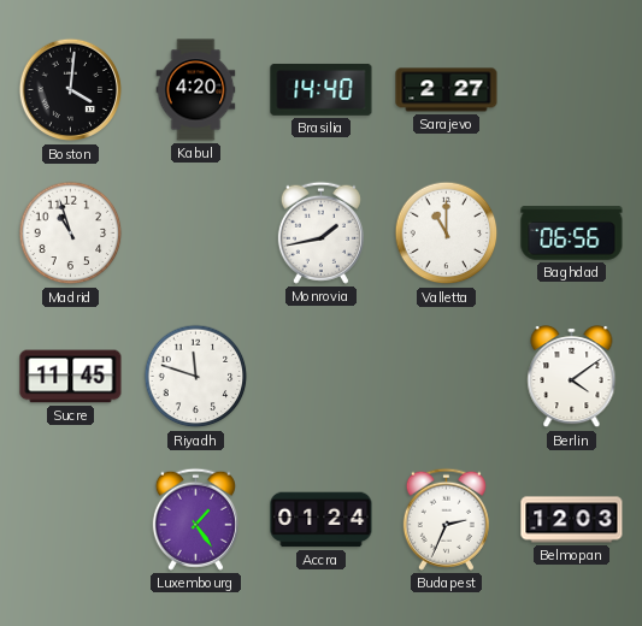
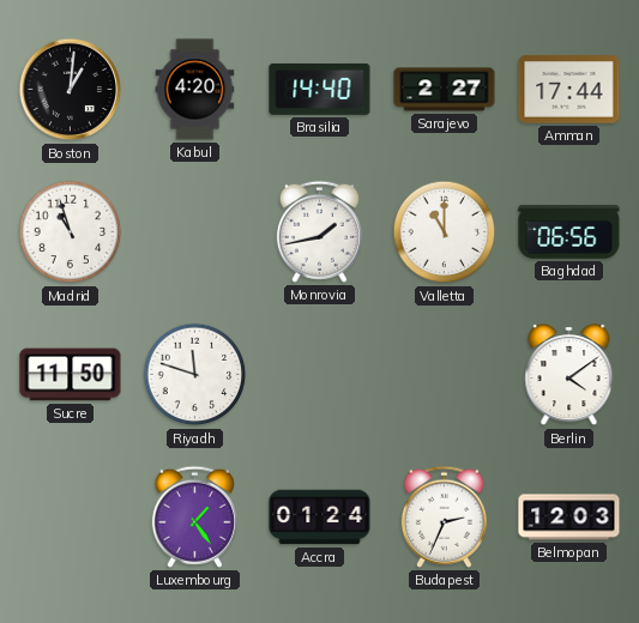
Boston: 4:01 -> 1:01
Amman: none -> 17:44
Sucre: 11:45 -> 11:50
